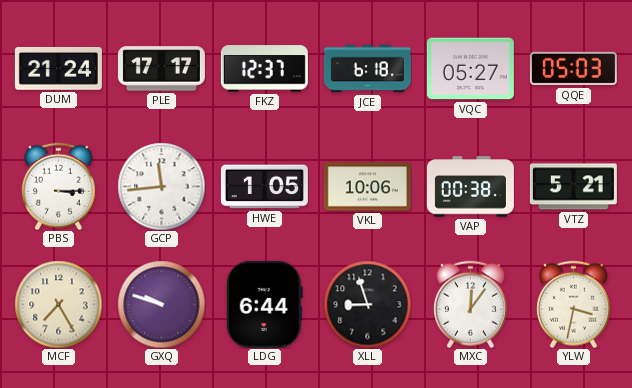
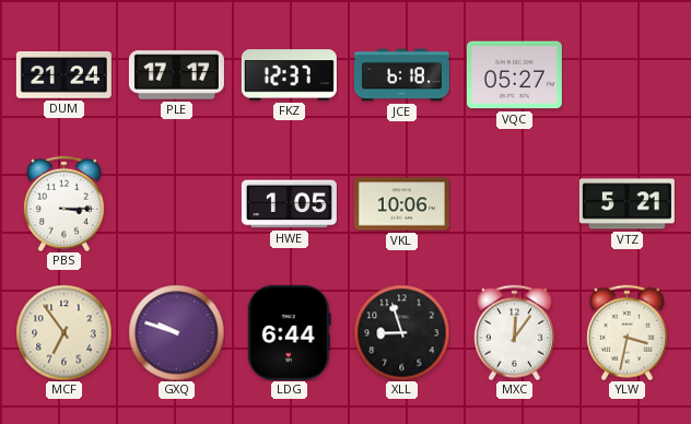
QQE: 05:03 -> none
GCP: 11:44 -> none
VAP: 00:38 -> none
MCF: 7:25 -> 6:54
